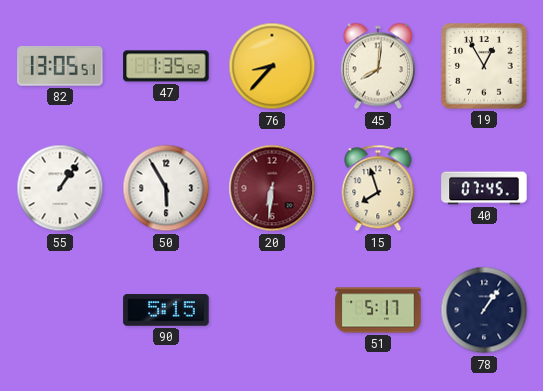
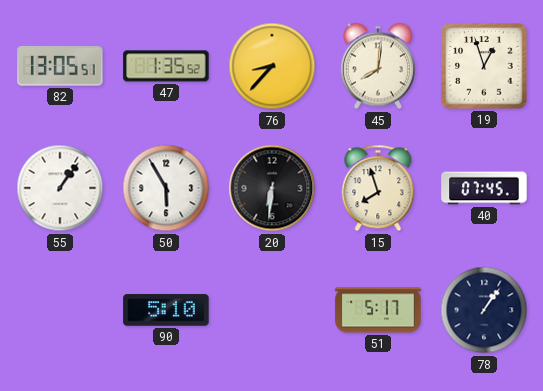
19: 12:55 -> 12:57
20 dial: burgundy -> black
90: 5:15 -> 5:10
